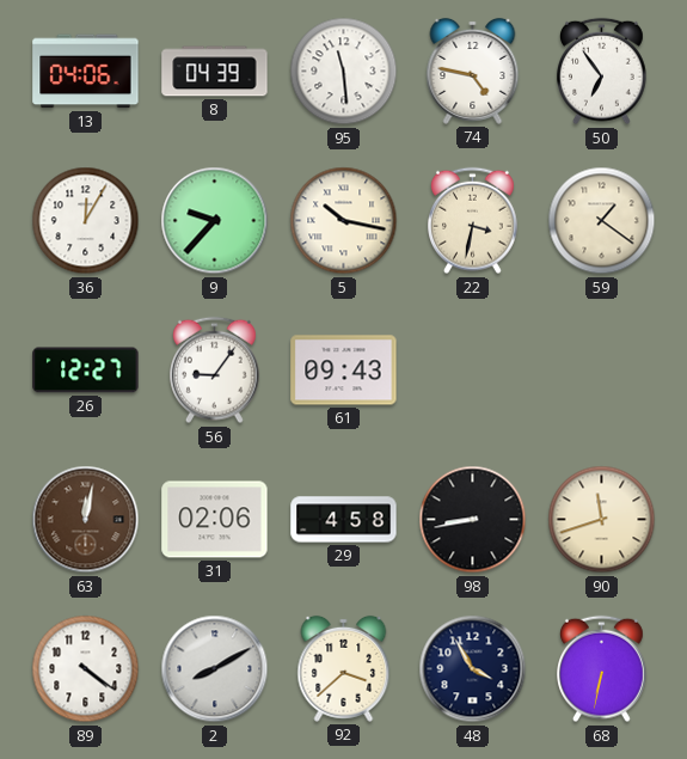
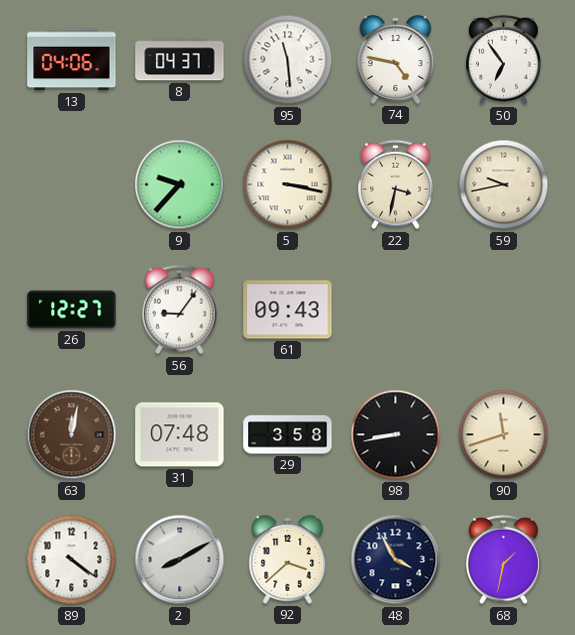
8: 04:39 -> 04:37
36: 12:05 -> none
5: 10:17 -> 3:17
59: 1:21 -> 9:43
31: 02:06 -> 07:48
29: 4:58 -> 3:58
68: 6:32 -> 1:32
